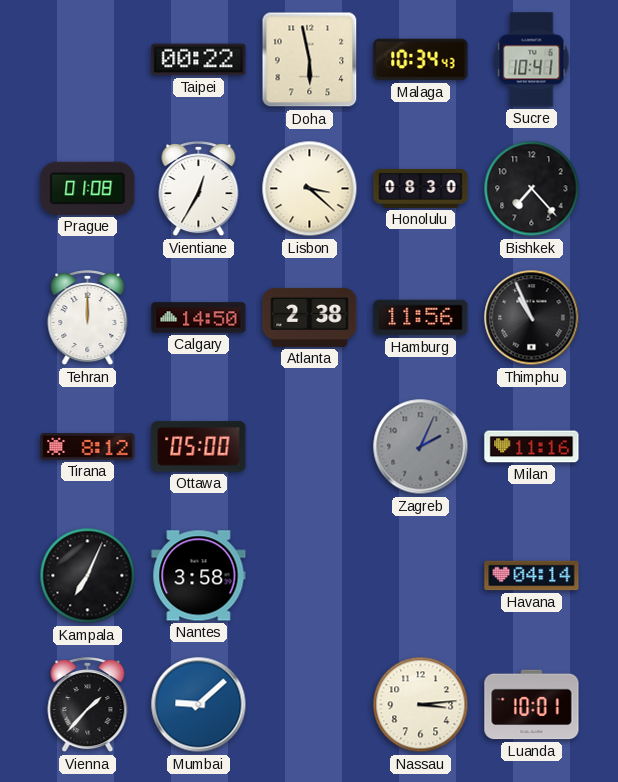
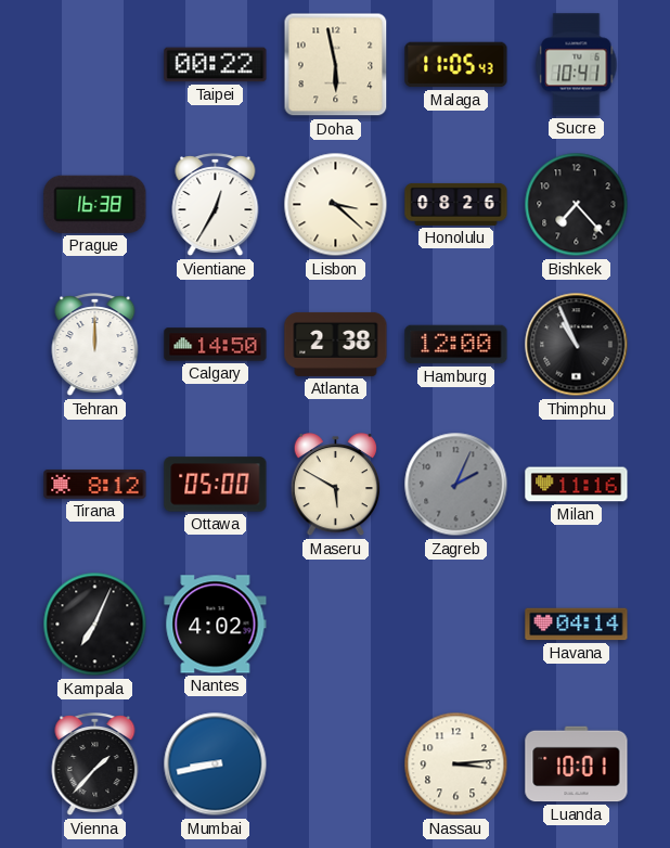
Malaga: 10:34 -> 11:05
Prague: 01:08 -> 16:38
Honolulu: 08:30 -> 08:26
Hamburg: 11:56 -> 12:00
Maseru: none -> 5:50
Nantes: 3:58 -> 4:02
Mumbai: 9:08 -> 8:43
